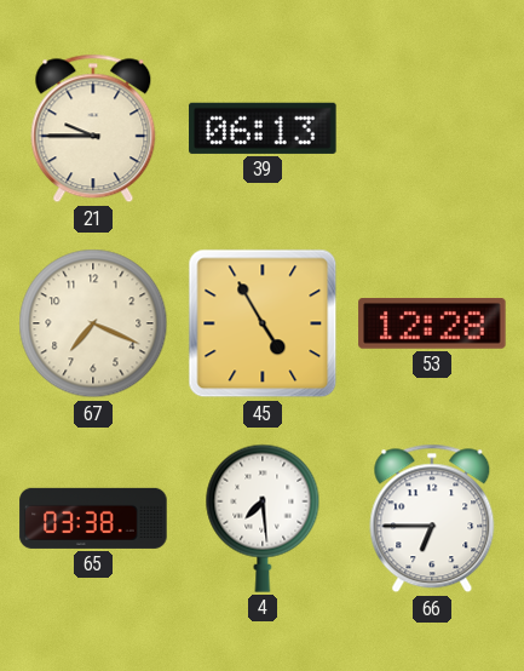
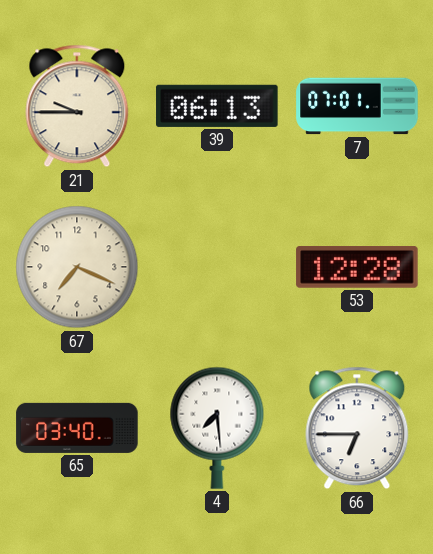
7: none -> 07:01
45: 4:55 -> none
65: 03:38 -> 03:40
